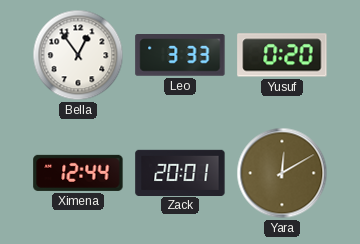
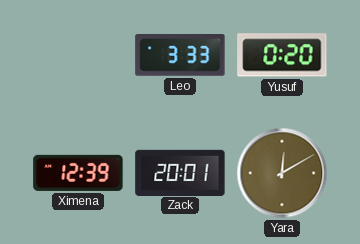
Bella: 12:54 -> none
Ximena: 12:44 -> 12:39
